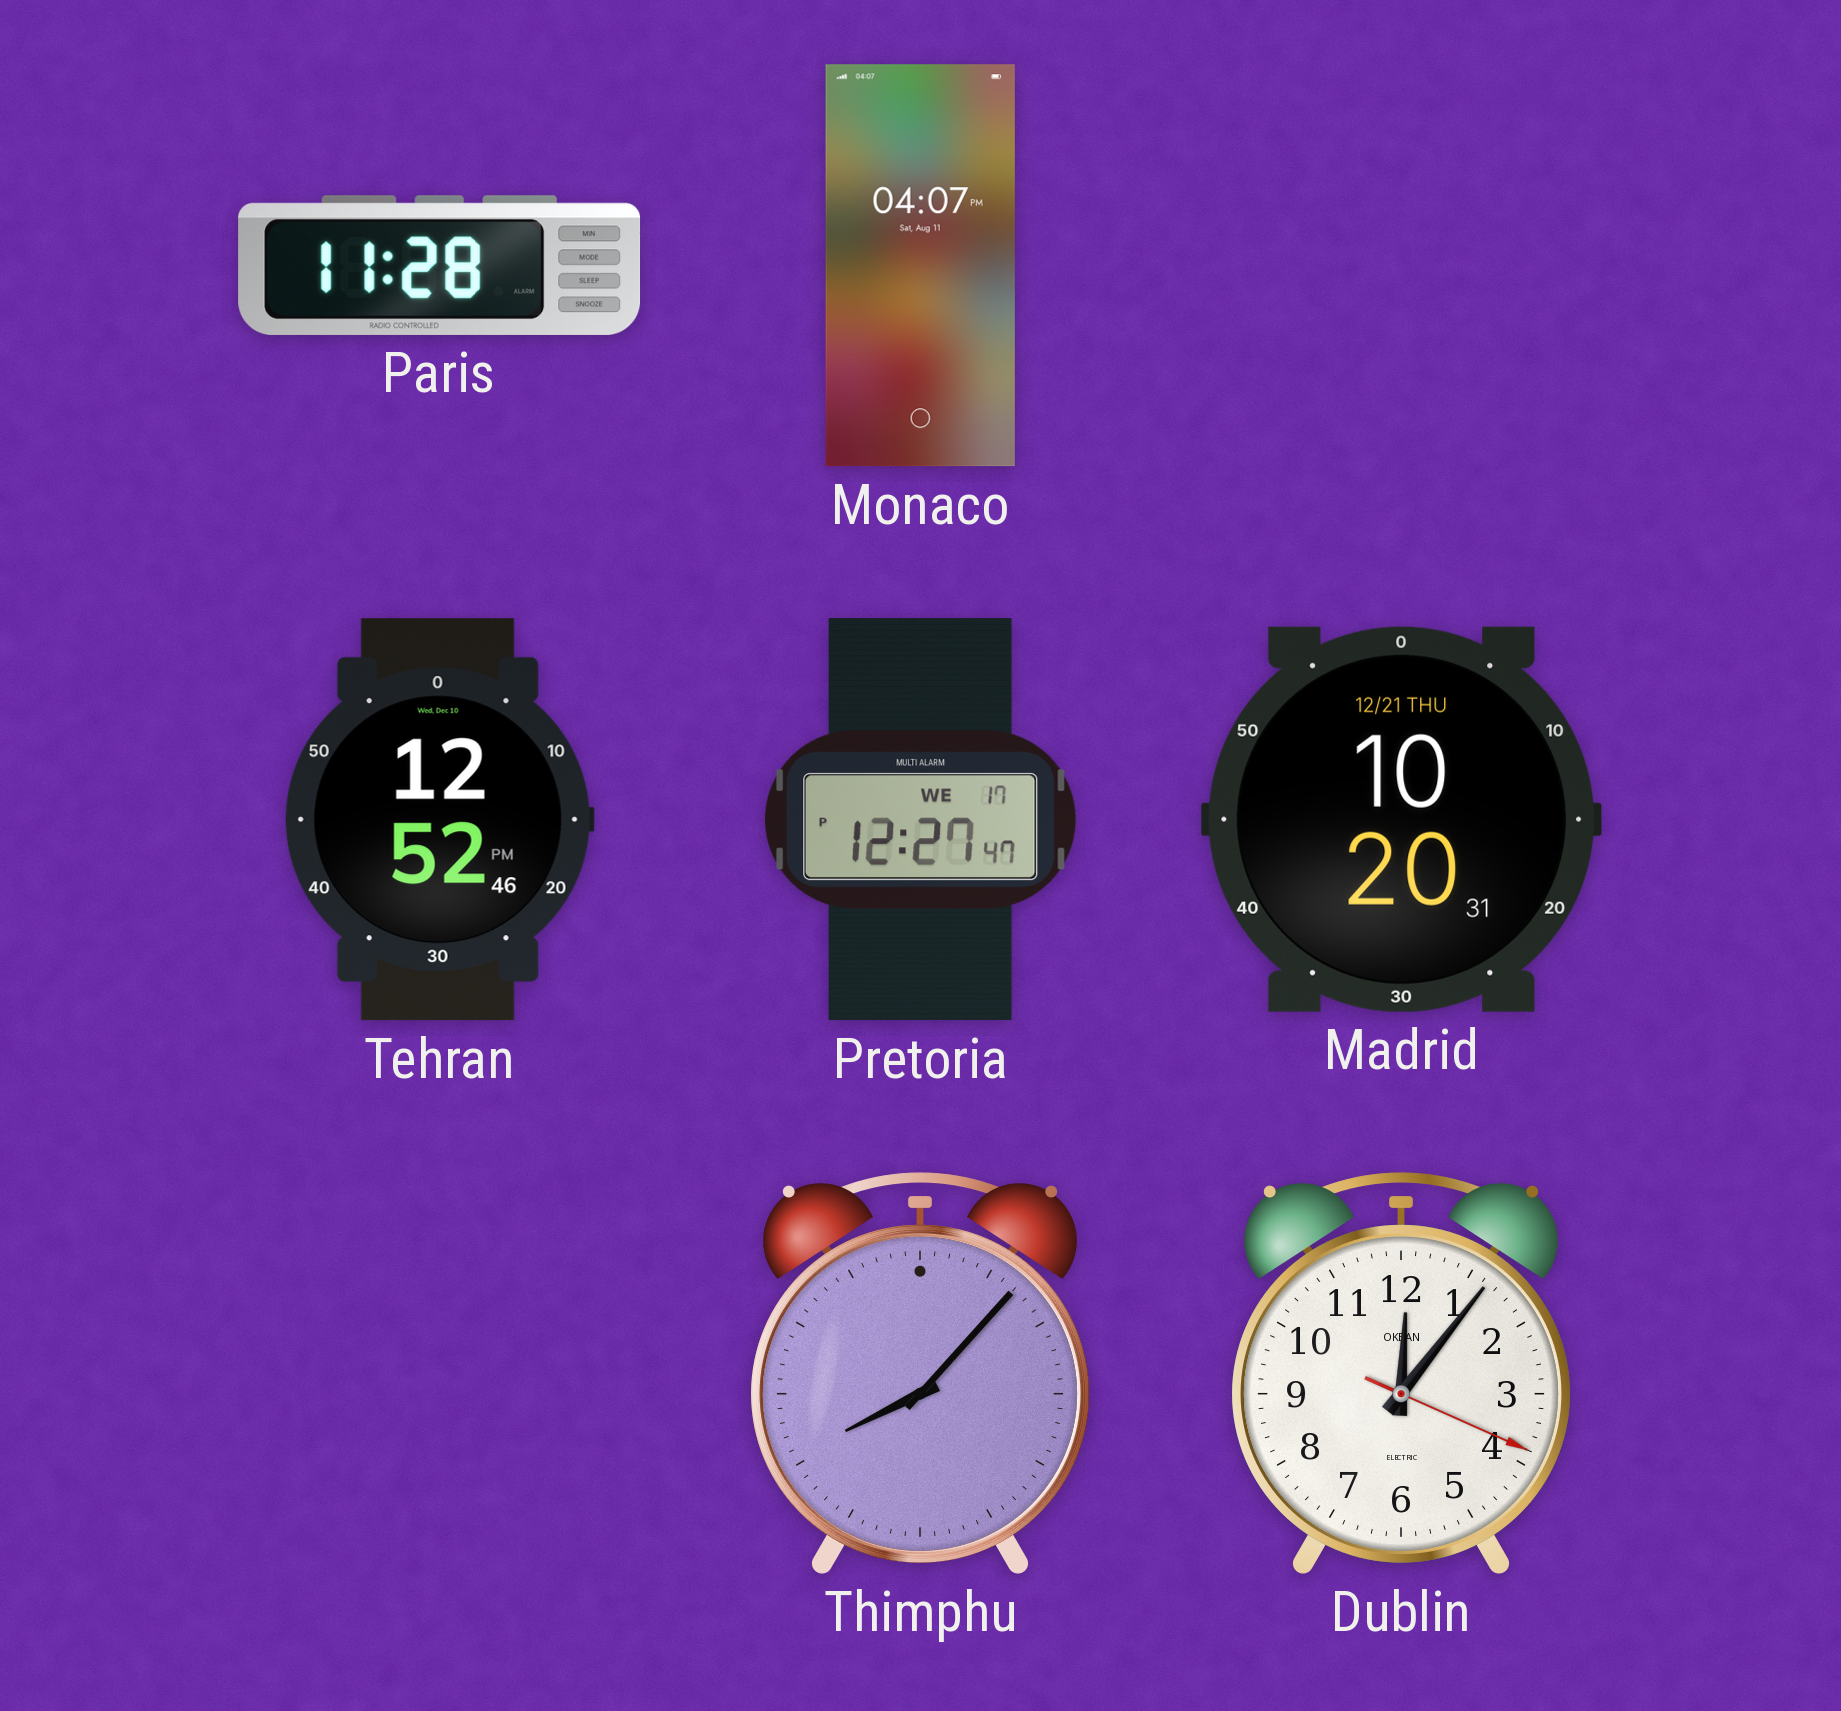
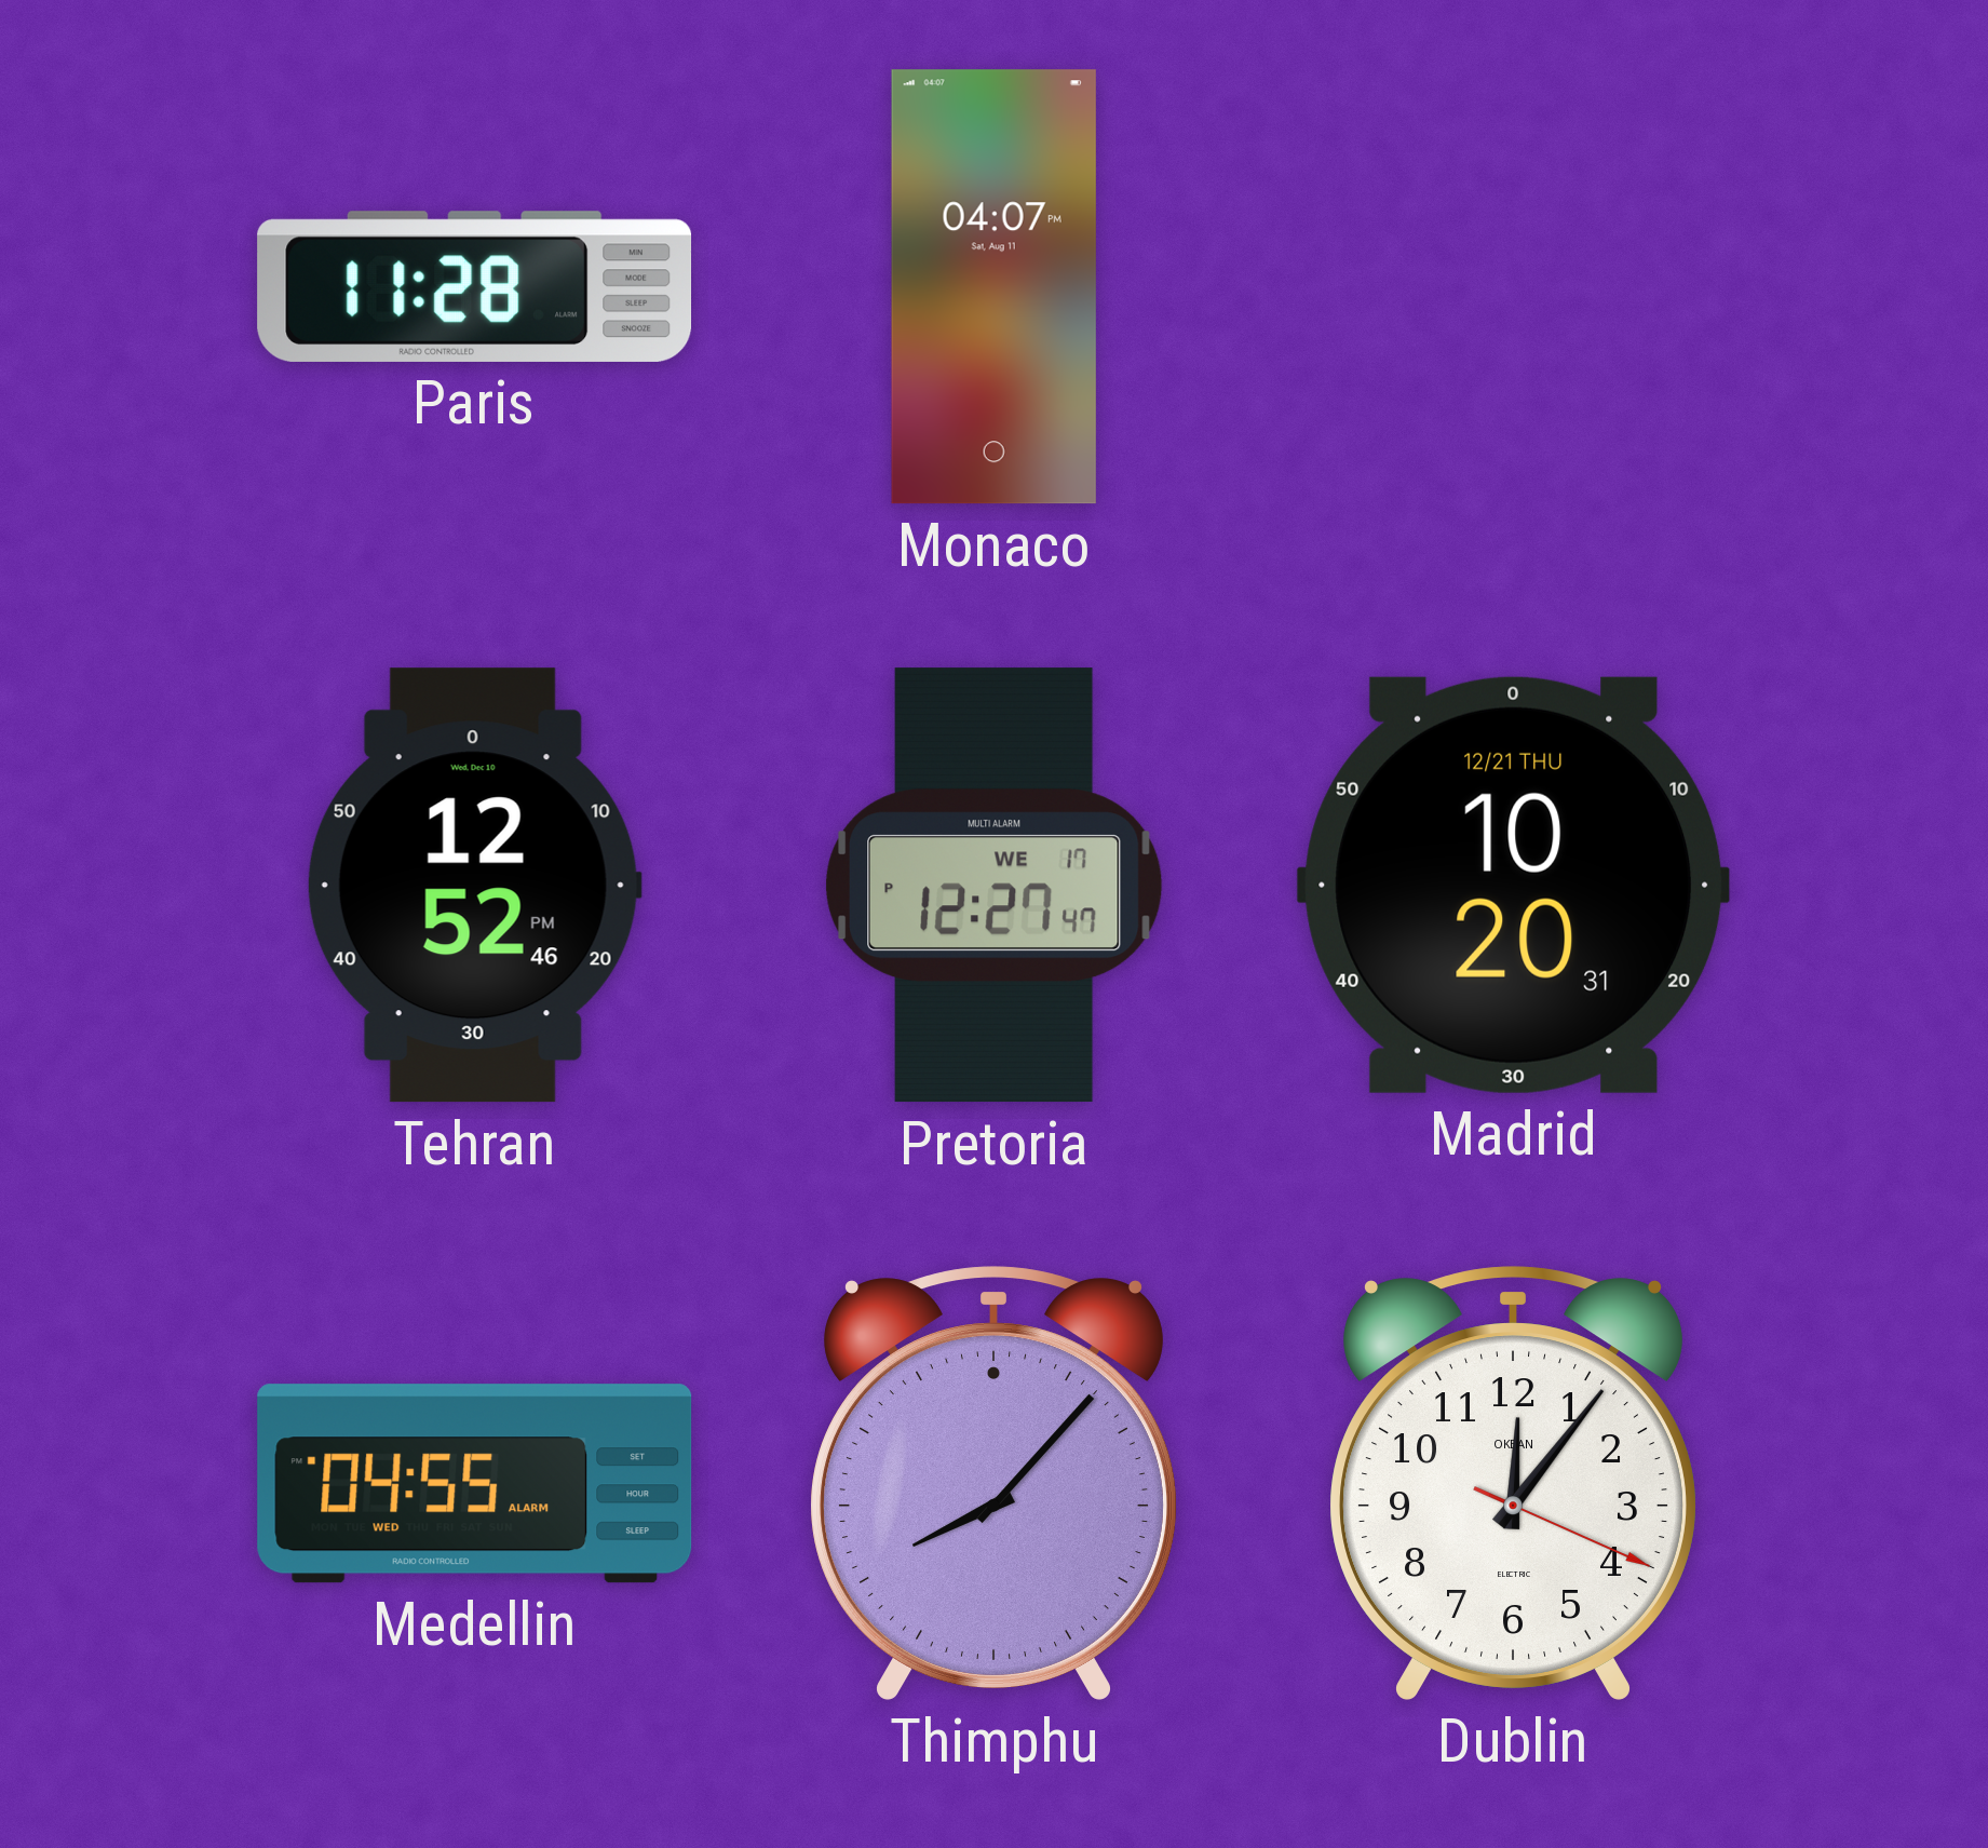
Medellin: none -> 04:55
